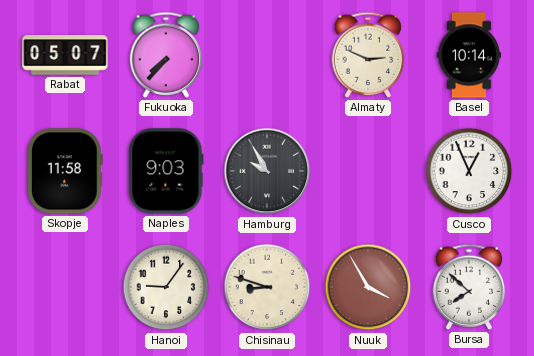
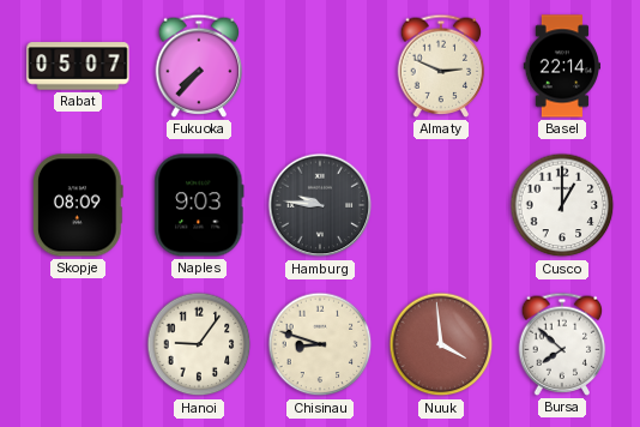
Basel: 10:14 -> 22:14
Skopje: 11:58 -> 08:09
Hamburg: 9:55 -> 9:46
Cusco: 12:56 -> 1:00
Nuuk: 3:55 -> 3:59
